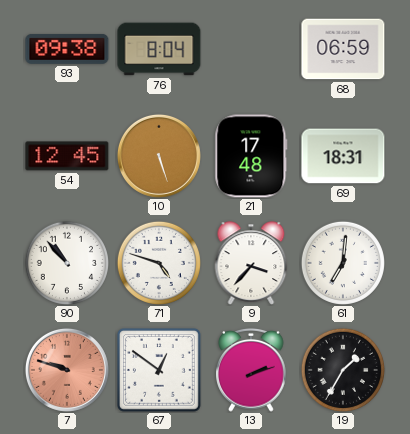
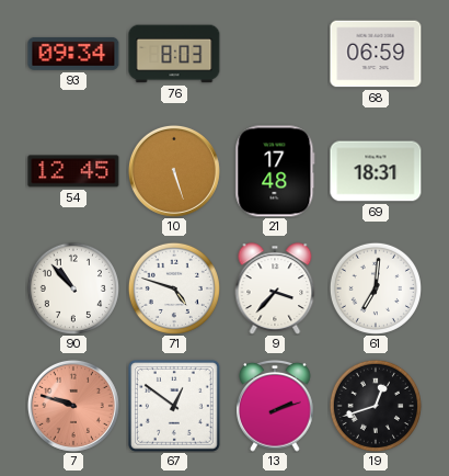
93: 09:38 -> 09:34
76: 8:04 -> 8:03
19: 1:35 -> 12:42
